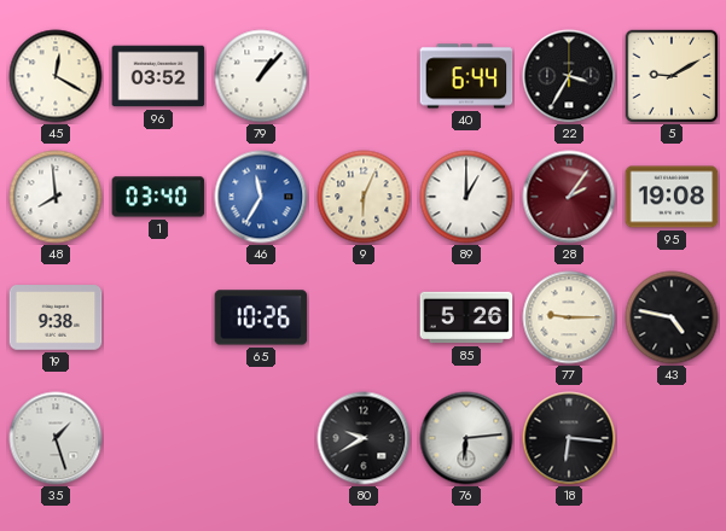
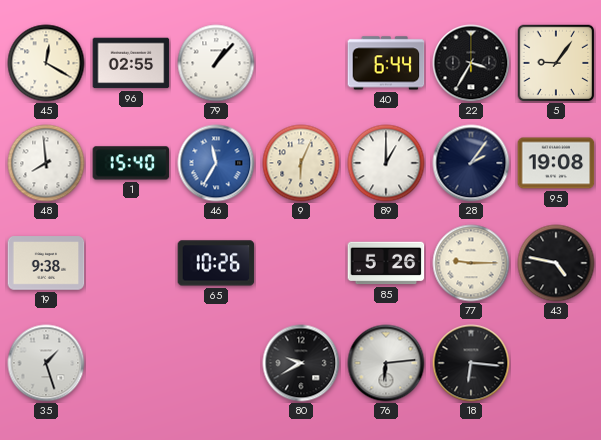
96: 03:52 -> 02:55
5: 9:10 -> 9:06
1: 03:40 -> 15:40
28 dial: burgundy -> navy
